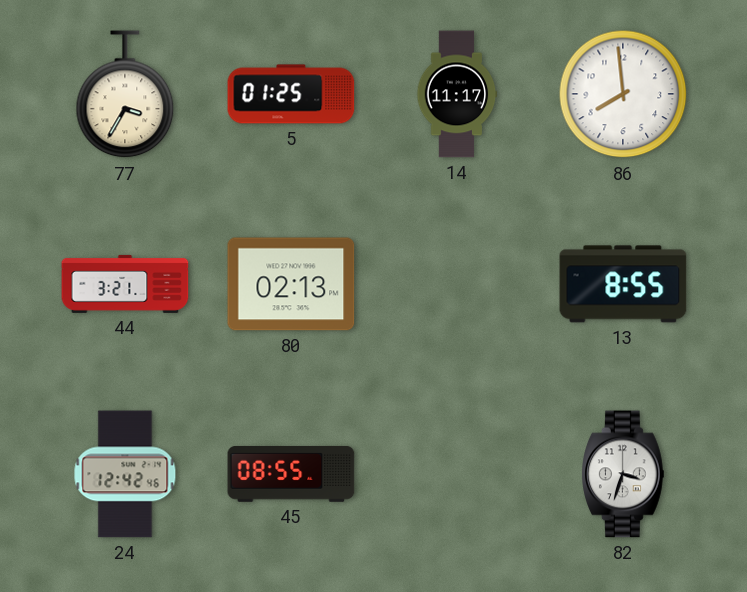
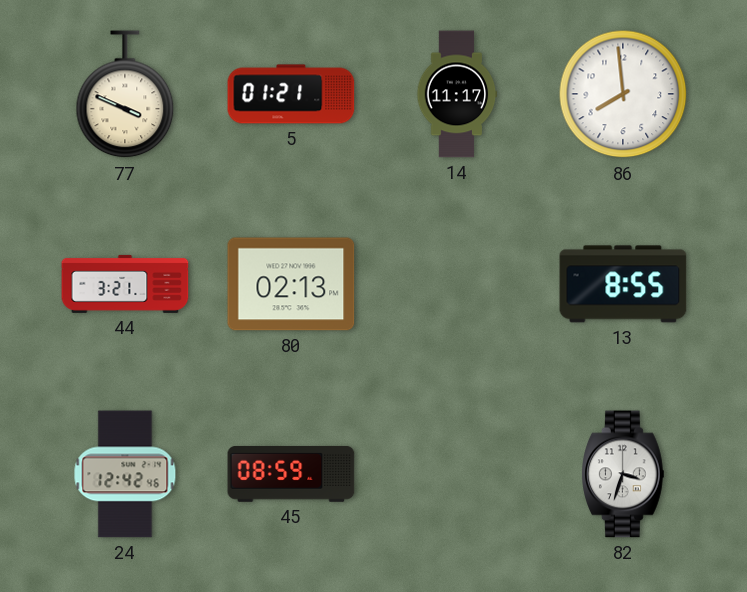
77: 3:35 -> 3:49
5: 01:25 -> 01:21
45: 08:55 -> 08:59
